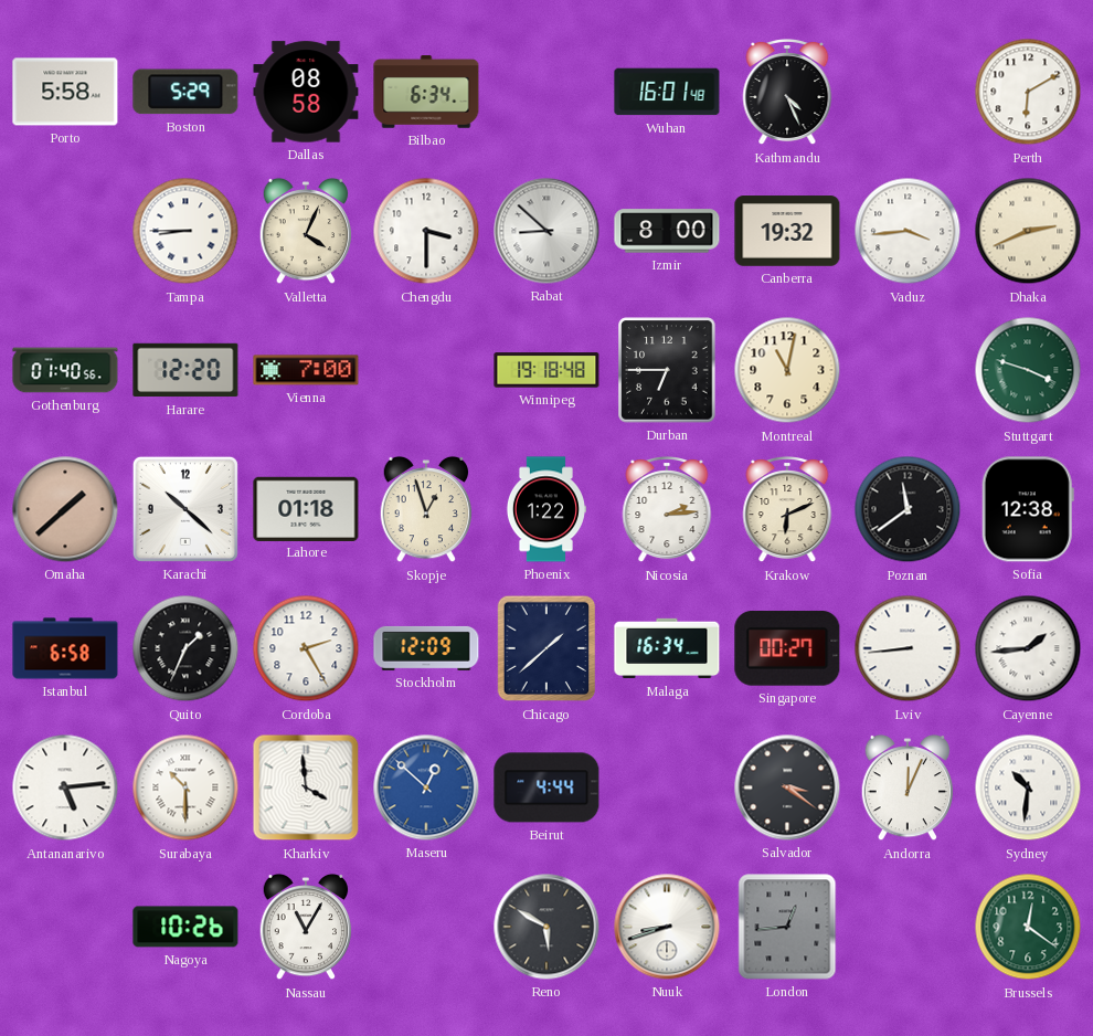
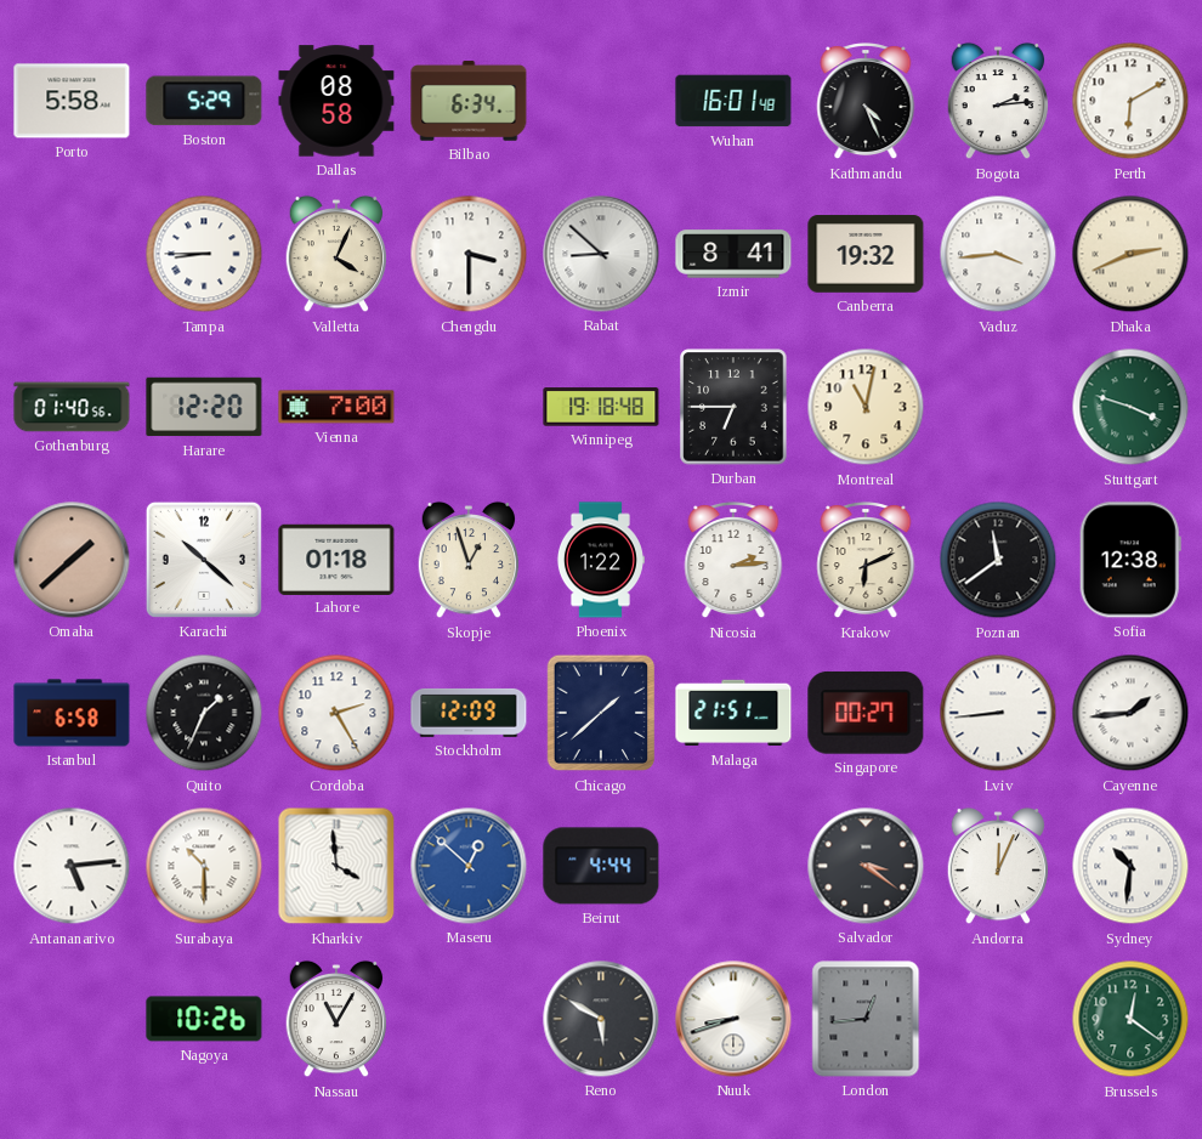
Bogota: none -> 2:14
Izmir: 8:00 -> 8:41
Malaga: 16:34 -> 21:51
